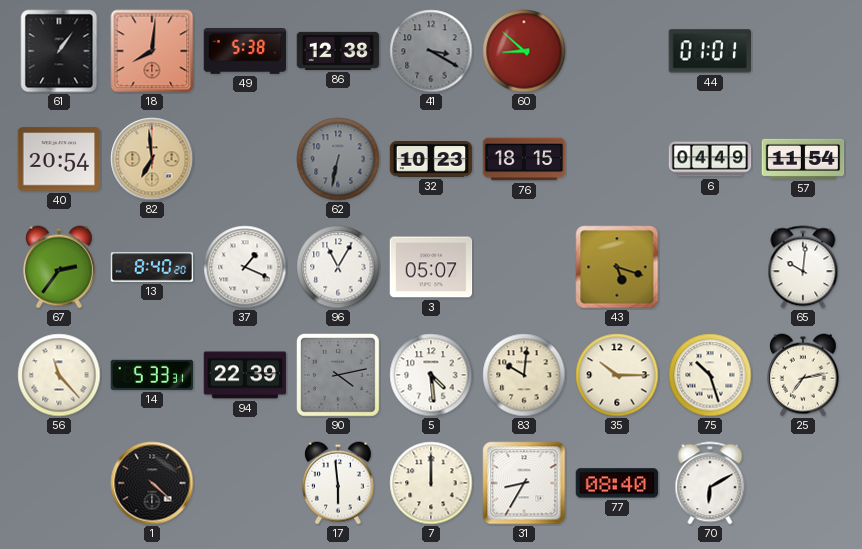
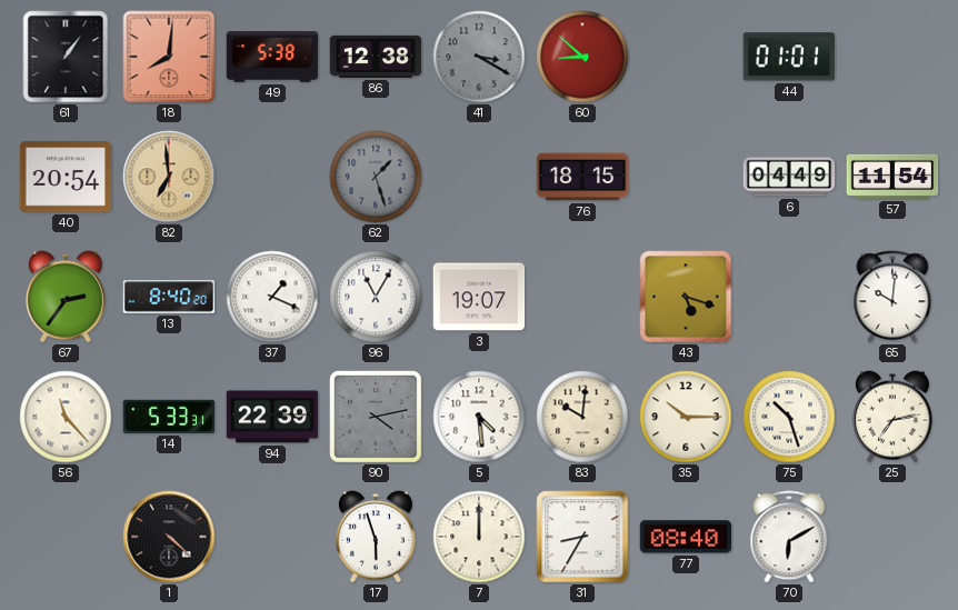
62: 6:32 -> 1:27
32: 10:23 -> none
3: 05:07 -> 19:07
17: 5:59 -> 5:57
